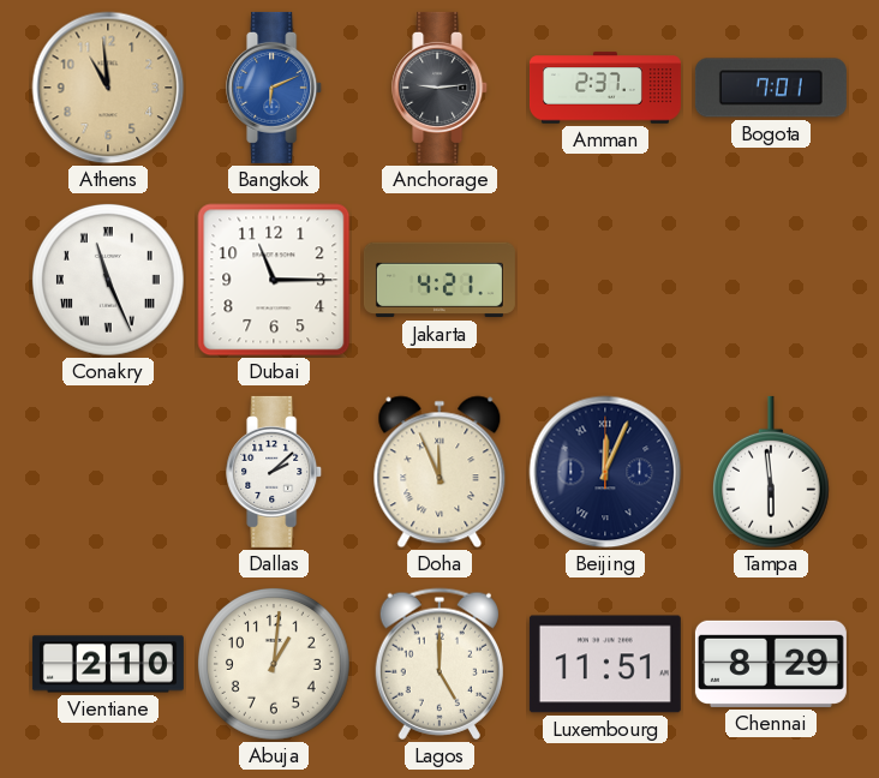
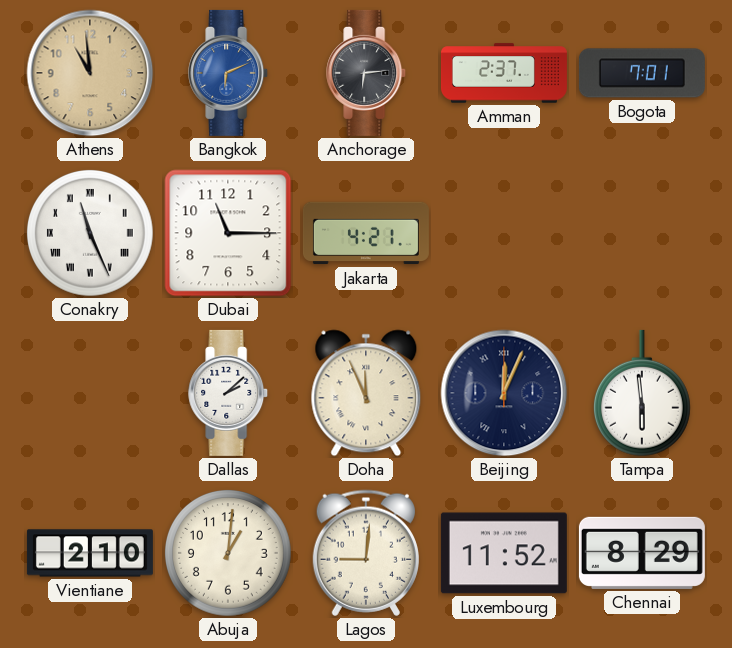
Anchorage: 9:14 -> 6:14
Lagos: 5:00 -> 9:01
Luxembourg: 11:51 -> 11:52
